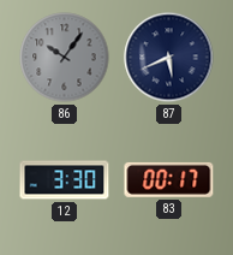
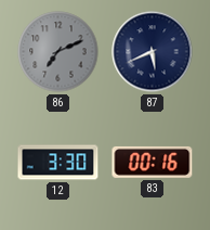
86: 10:06 -> 7:11
83: 00:17 -> 00:16
